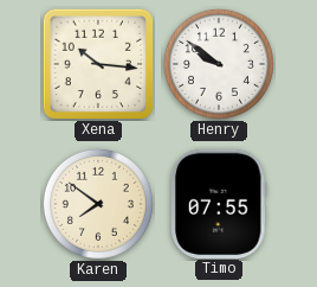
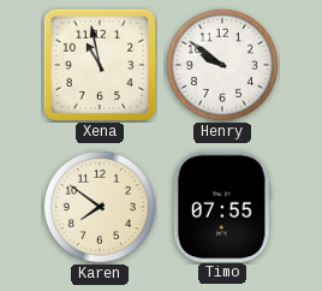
Xena: 10:16 -> 10:58
